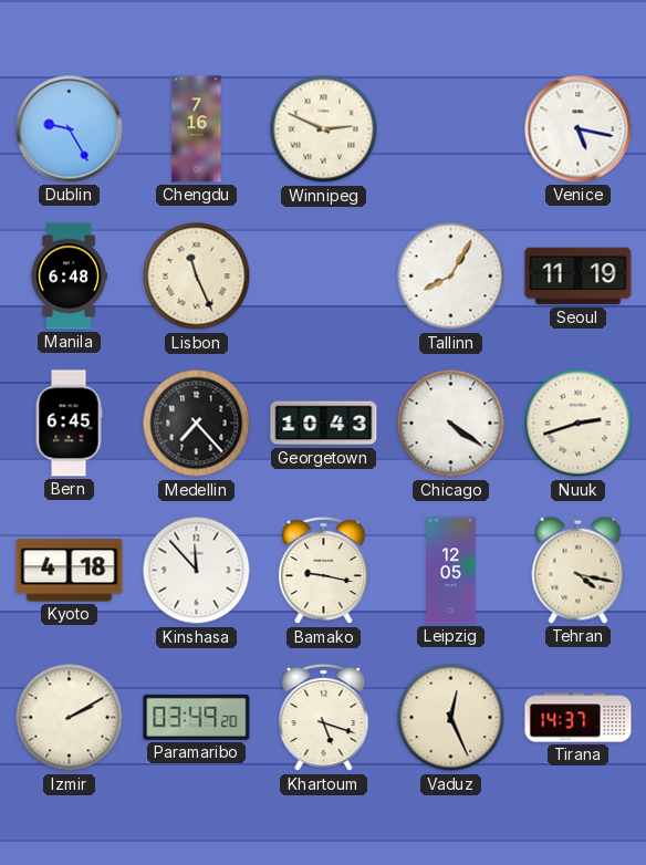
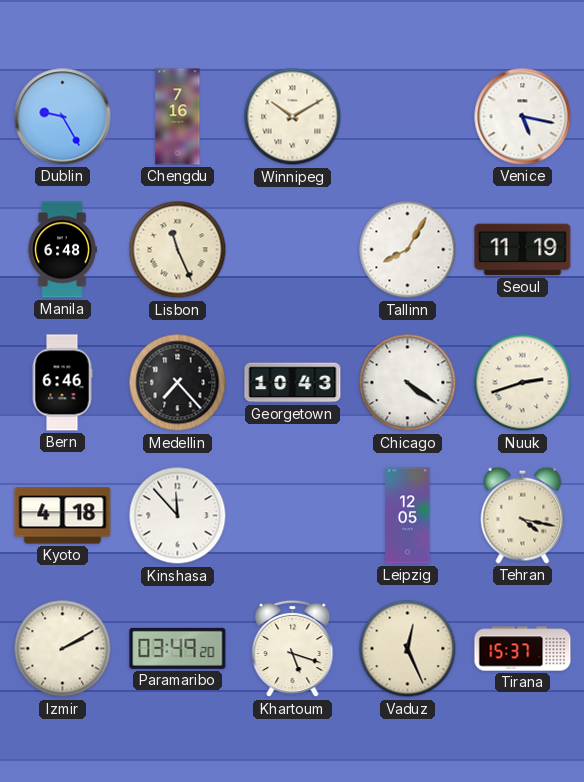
Winnipeg: 2:49 -> 10:10
Bern: 6:45 -> 6:46
Bamako: 9:17 -> none
Tirana: 14:37 -> 15:37
